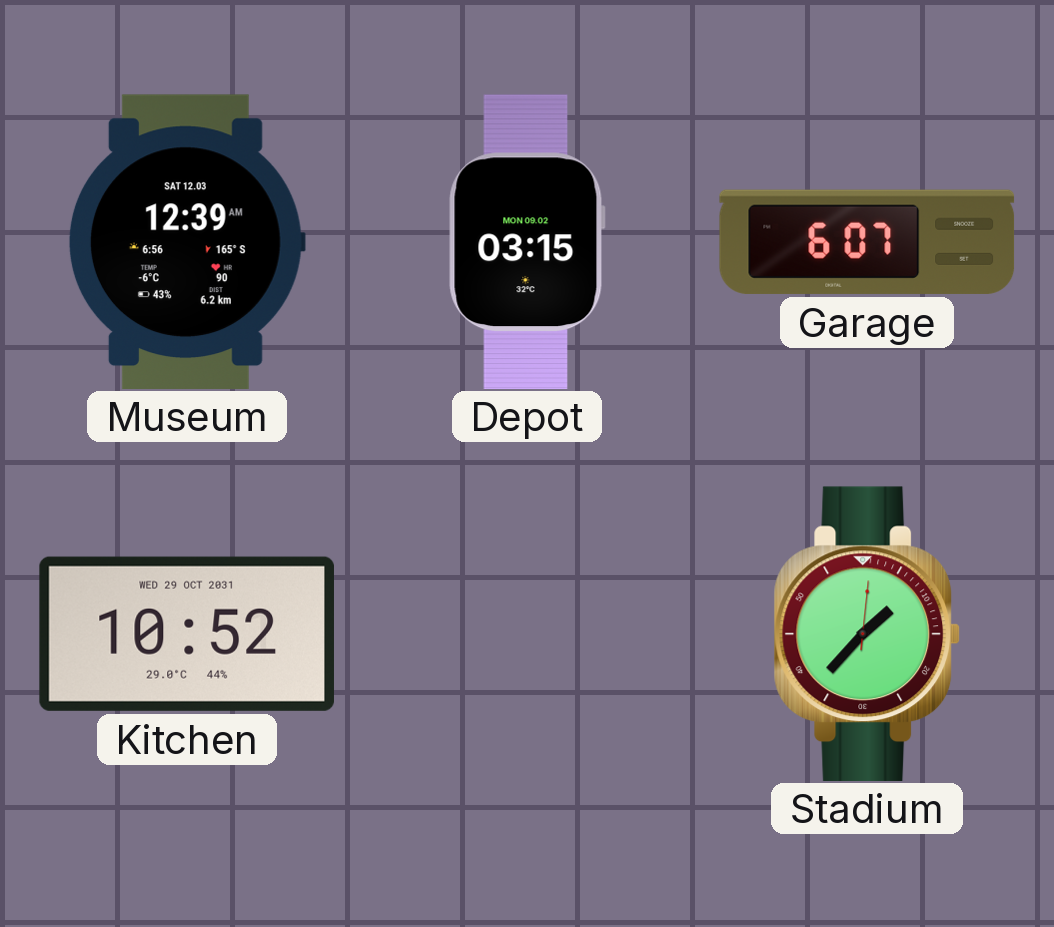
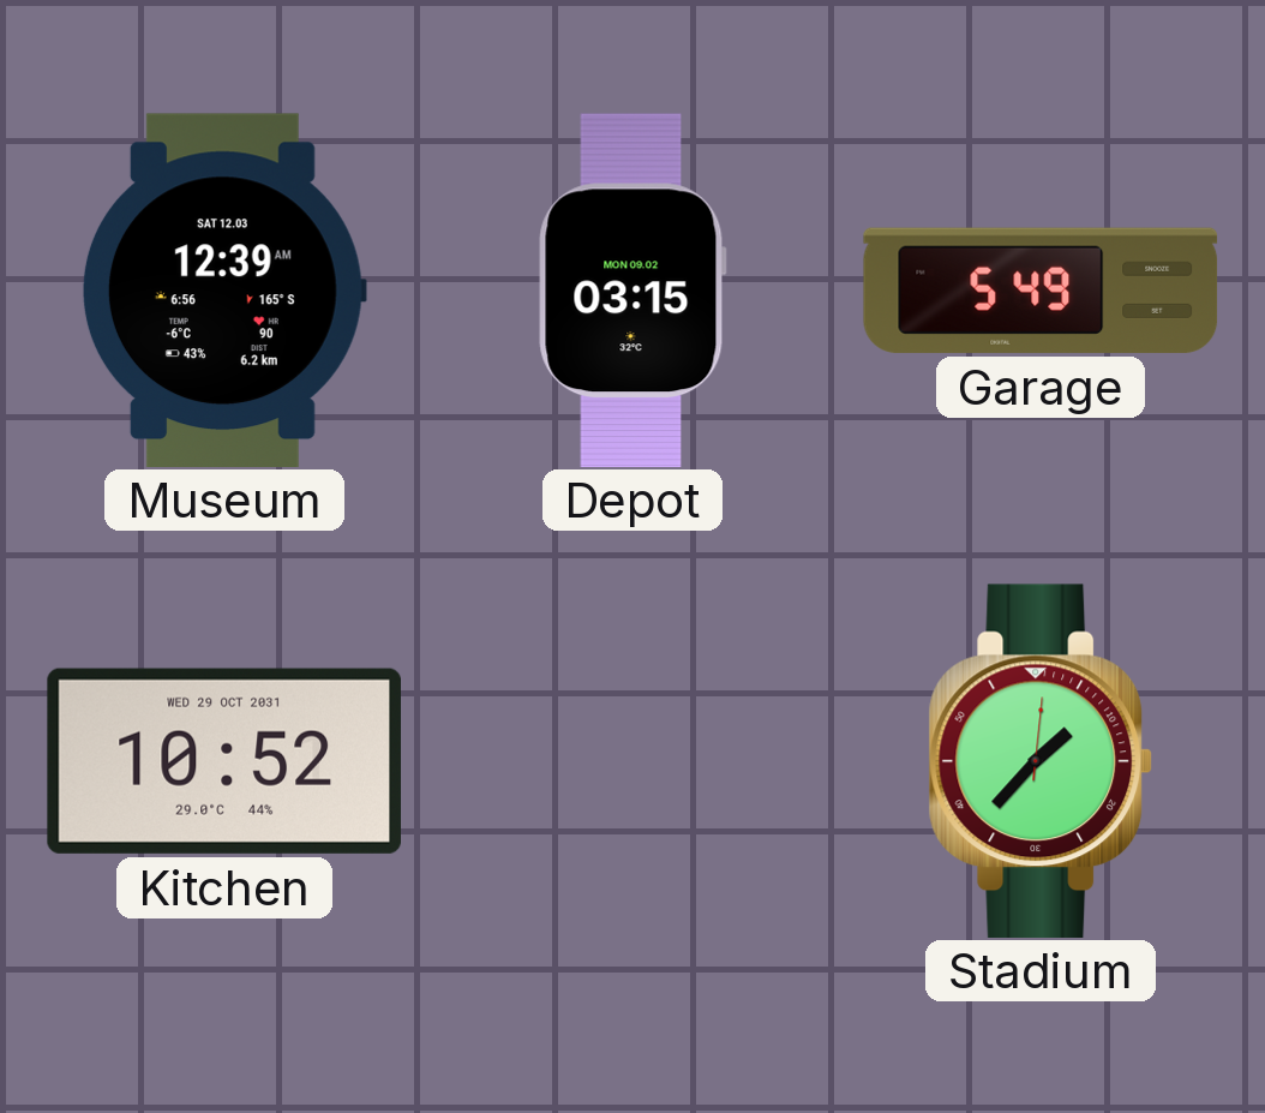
Garage: 6:07 -> 5:49
